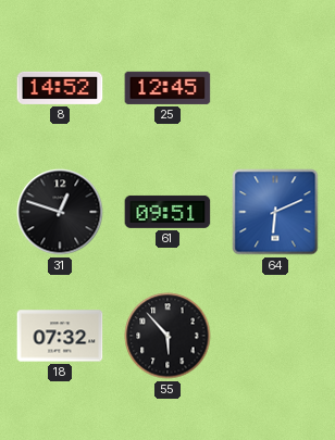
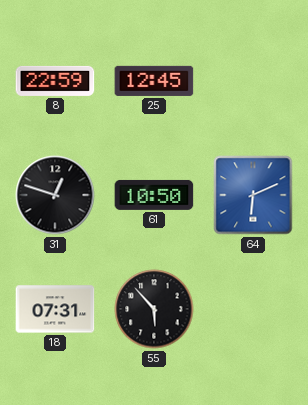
8: 14:52 -> 22:59
61: 09:51 -> 10:50
18: 07:32 -> 07:31
